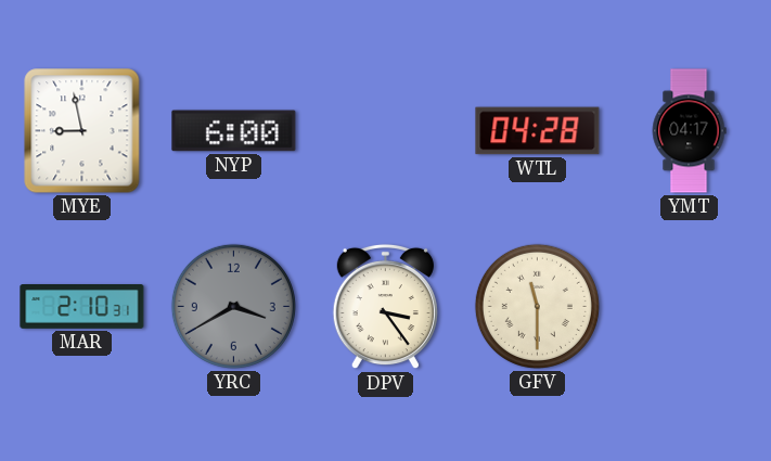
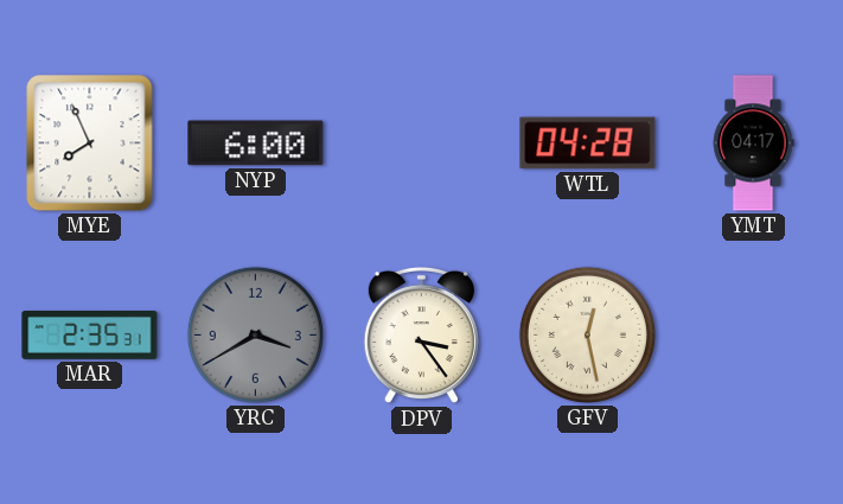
MYE: 8:58 -> 7:56
MAR: 2:10 -> 2:35
GFV: 11:30 -> 12:28
